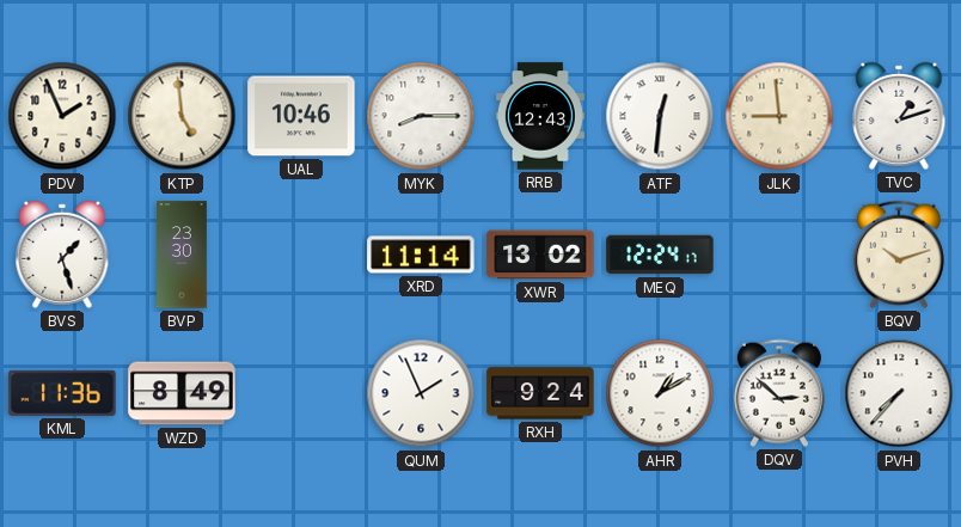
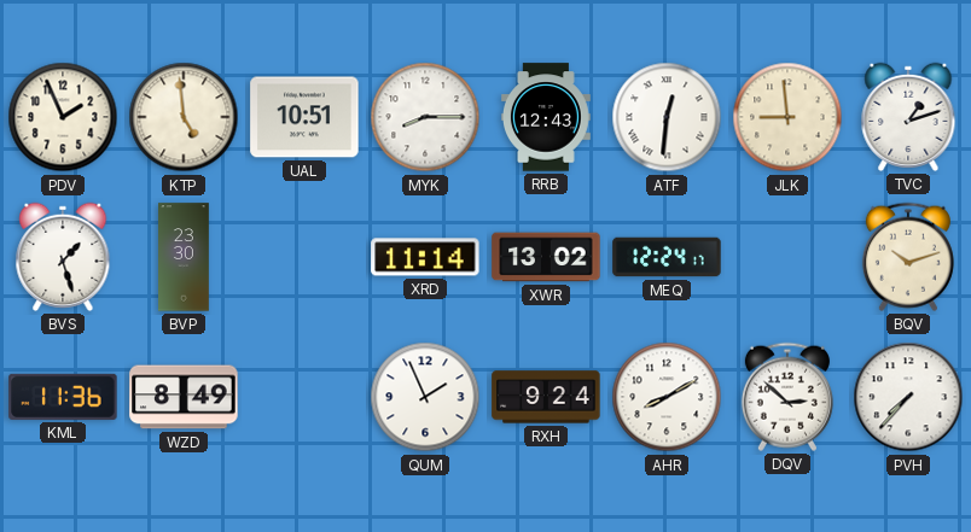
UAL: 10:46 -> 10:51
AHR: 1:10 -> 8:10
